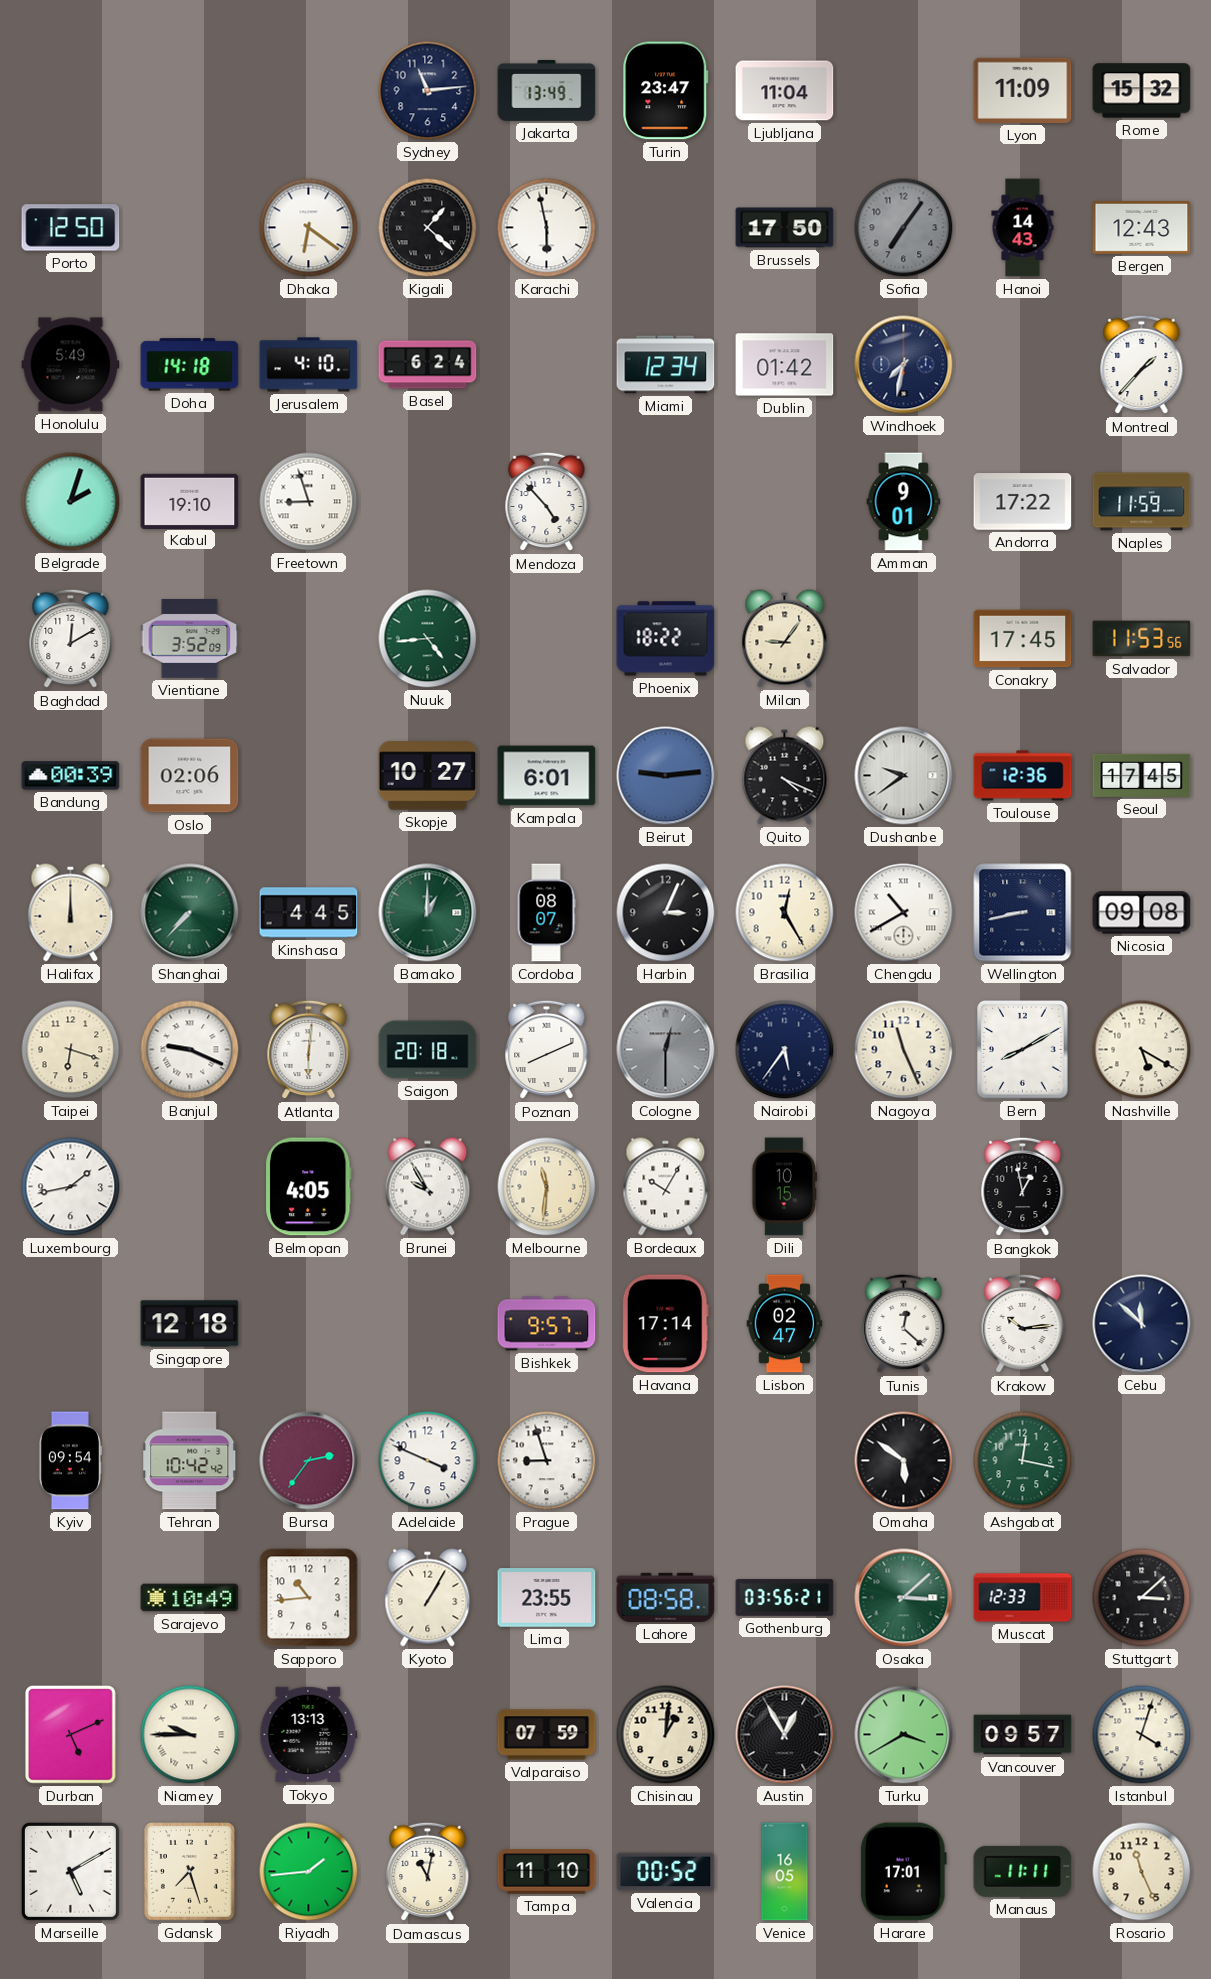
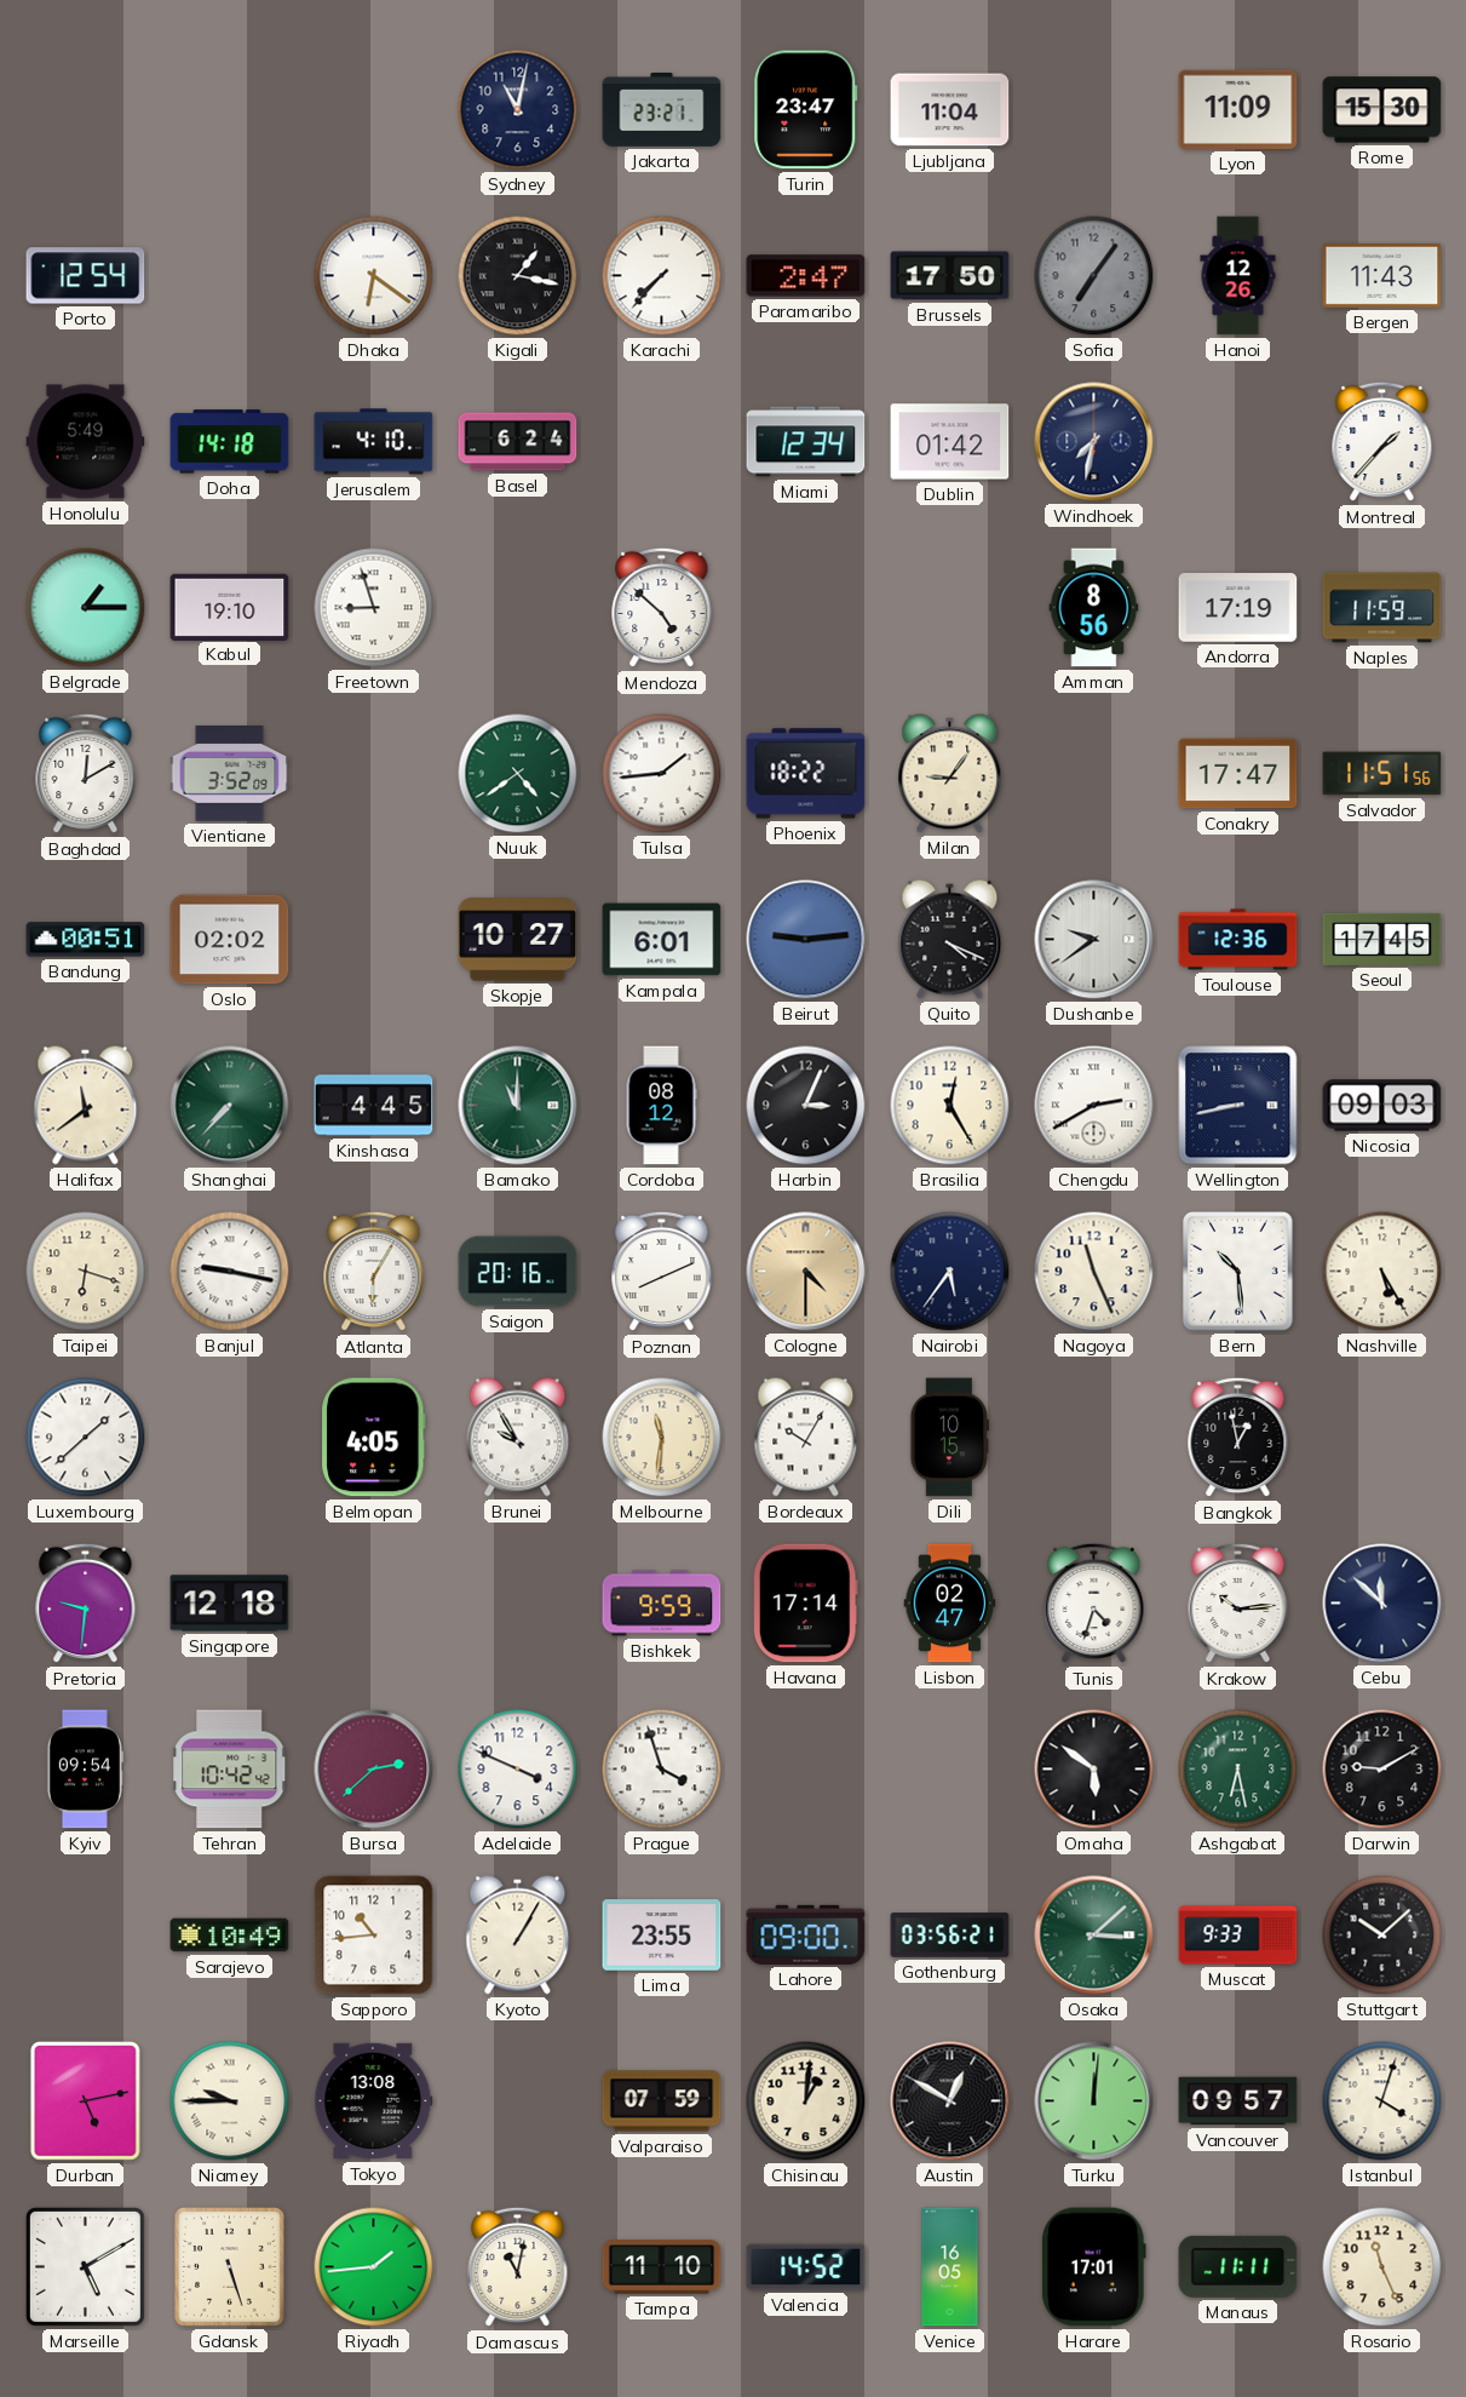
Sydney: 11:14 -> 11:02
Jakarta: 13:49 -> 23:21
Rome: 15:32 -> 15:30
Porto: 12:50 -> 12:54
Kigali: 1:22 -> 1:17
Karachi: 5:58 -> 7:37
Paramaribo: none -> 2:47
Hanoi: 14:43 -> 12:26
Bergen: 12:43 -> 11:43
Belgrade: 2:03 -> 1:15
Mendoza: 4:53 -> 4:52
Amman: 9:01 -> 8:56
Andorra: 17:22 -> 17:19
Nuuk: 4:44 -> 4:39
Tulsa: none -> 1:44
Conakry: 17:45 -> 17:47
Salvador: 11:53 -> 11:51
Bandung: 00:39 -> 00:51
Oslo: 02:06 -> 02:02
Halifax: 12:00 -> 11:39
Bamako: 1:00 -> 11:00
Cordoba: 08:07 -> 08:12
Chengdu: 10:40 -> 2:40
Nicosia: 09:08 -> 09:03
Banjul: 9:19 -> 9:17
Atlanta: 6:01 -> 6:05
Saigon: 20:18 -> 20:16
Cologne: 12:30 -> 4:30
Cologne dial: grey -> champagne
Bern: 8:10 -> 10:29
Nashville: 5:20 -> 5:25
Luxembourg: 1:43 -> 1:38
Pretoria: none -> 9:31
Bishkek: 9:57 -> 9:59
Tunis: 12:22 -> 4:33
Bursa: 2:36 -> 2:38
Prague: 8:57 -> 3:57
Ashgabat: 12:17 -> 6:28
Darwin: none -> 9:10
Lahore: 08:58 -> 09:00
Muscat: 12:33 -> 9:33
Stuttgart: 3:08 -> 10:08
Durban: 5:11 -> 5:13
Tokyo: 13:13 -> 13:08
Austin: 12:55 -> 12:50
Turku: 3:40 -> 12:01
Gdansk: 7:27 -> 5:27
Valencia: 00:52 -> 14:52
